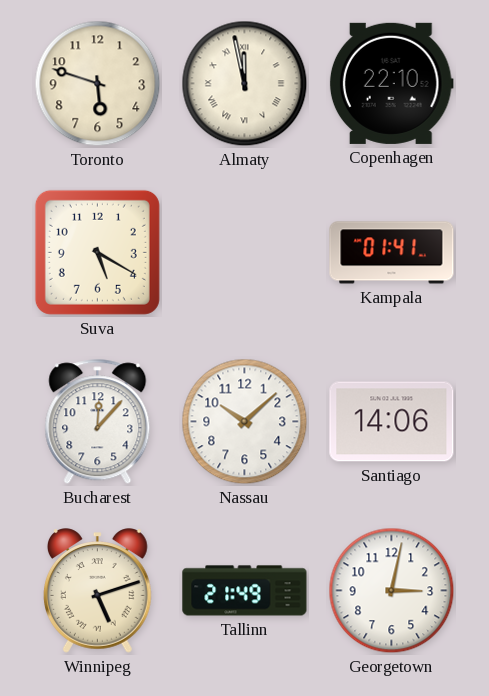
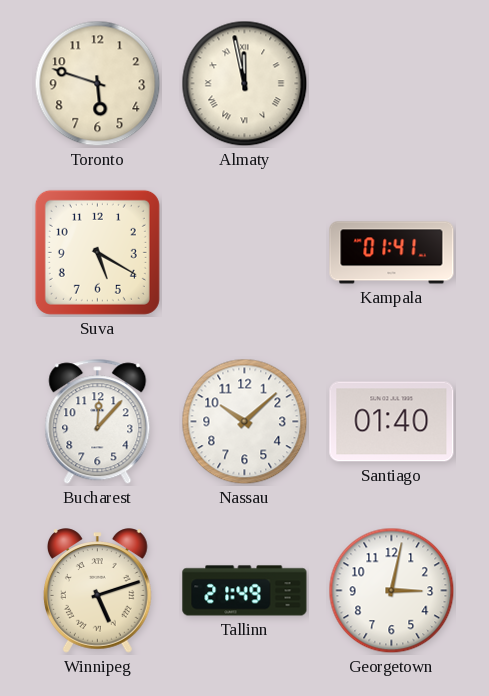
Copenhagen: 22:10 -> none
Santiago: 14:06 -> 01:40
